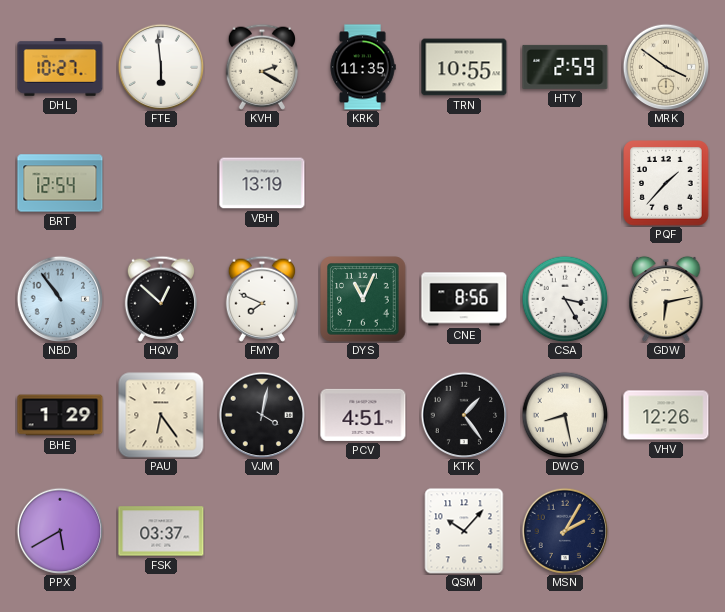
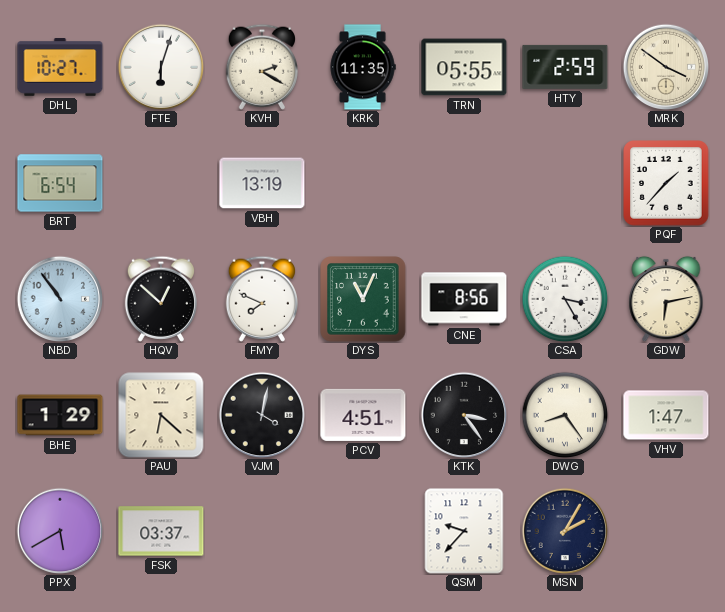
FTE: 5:59 -> 6:03
TRN: 10:55 -> 05:55
BRT: 12:54 -> 6:54
PAU: 6:24 -> 6:22
KTK: 1:24 -> 3:24
DWG: 8:28 -> 8:24
VHV: 12:26 -> 1:47
QSM: 10:07 -> 9:37
